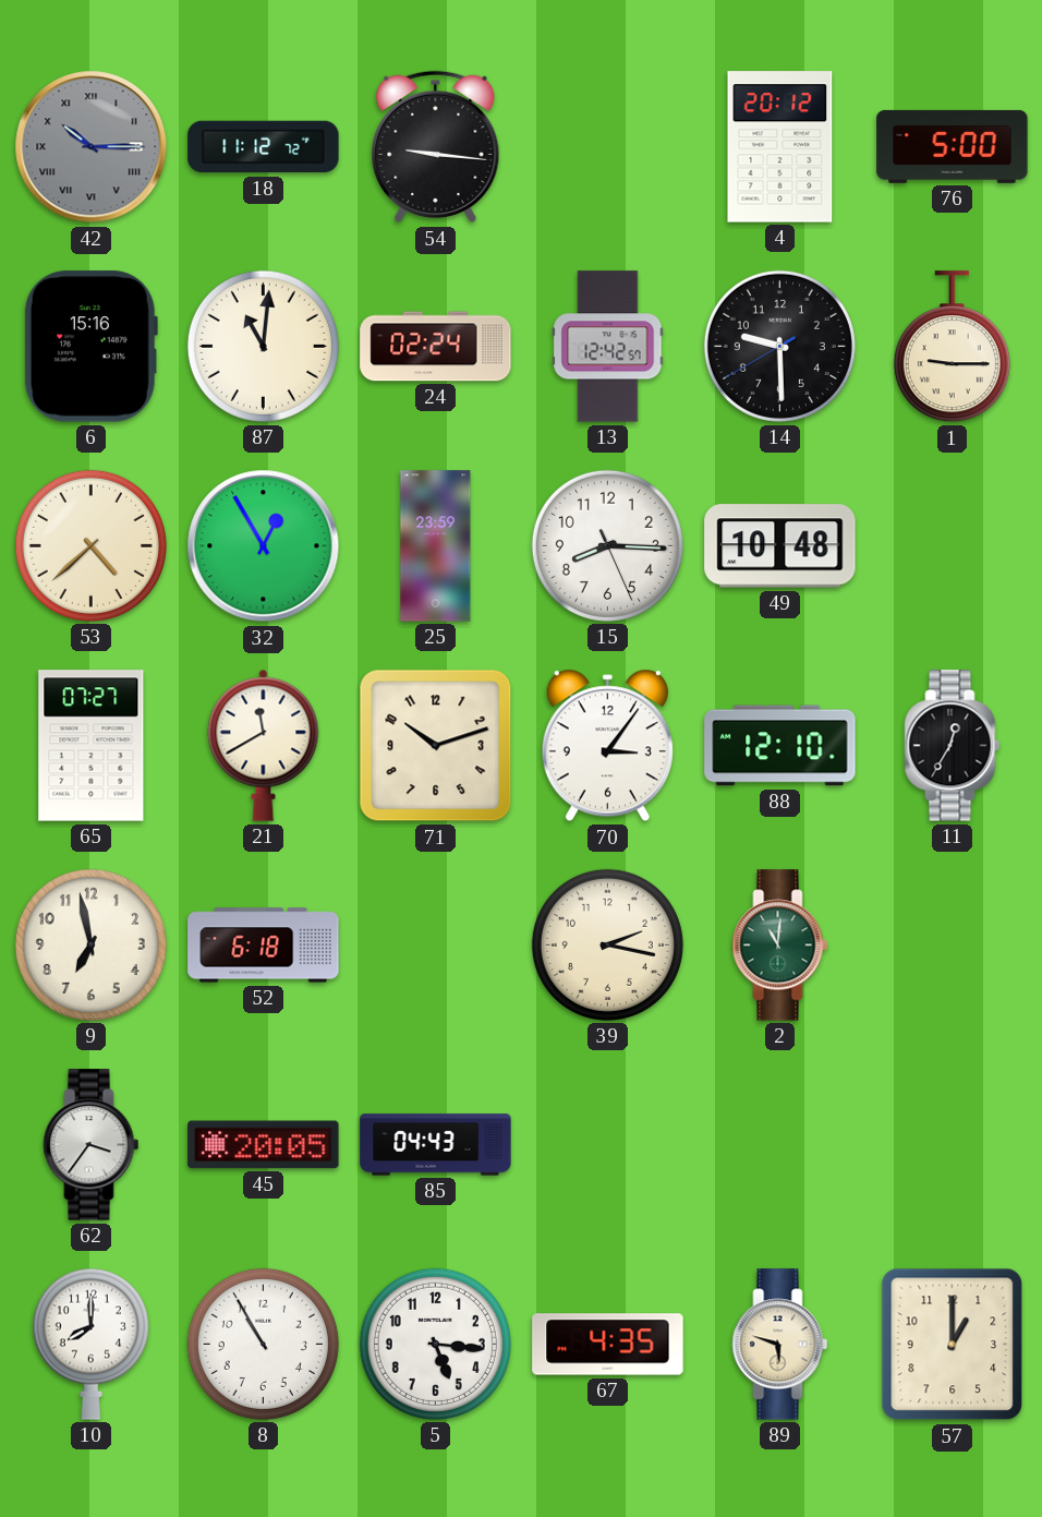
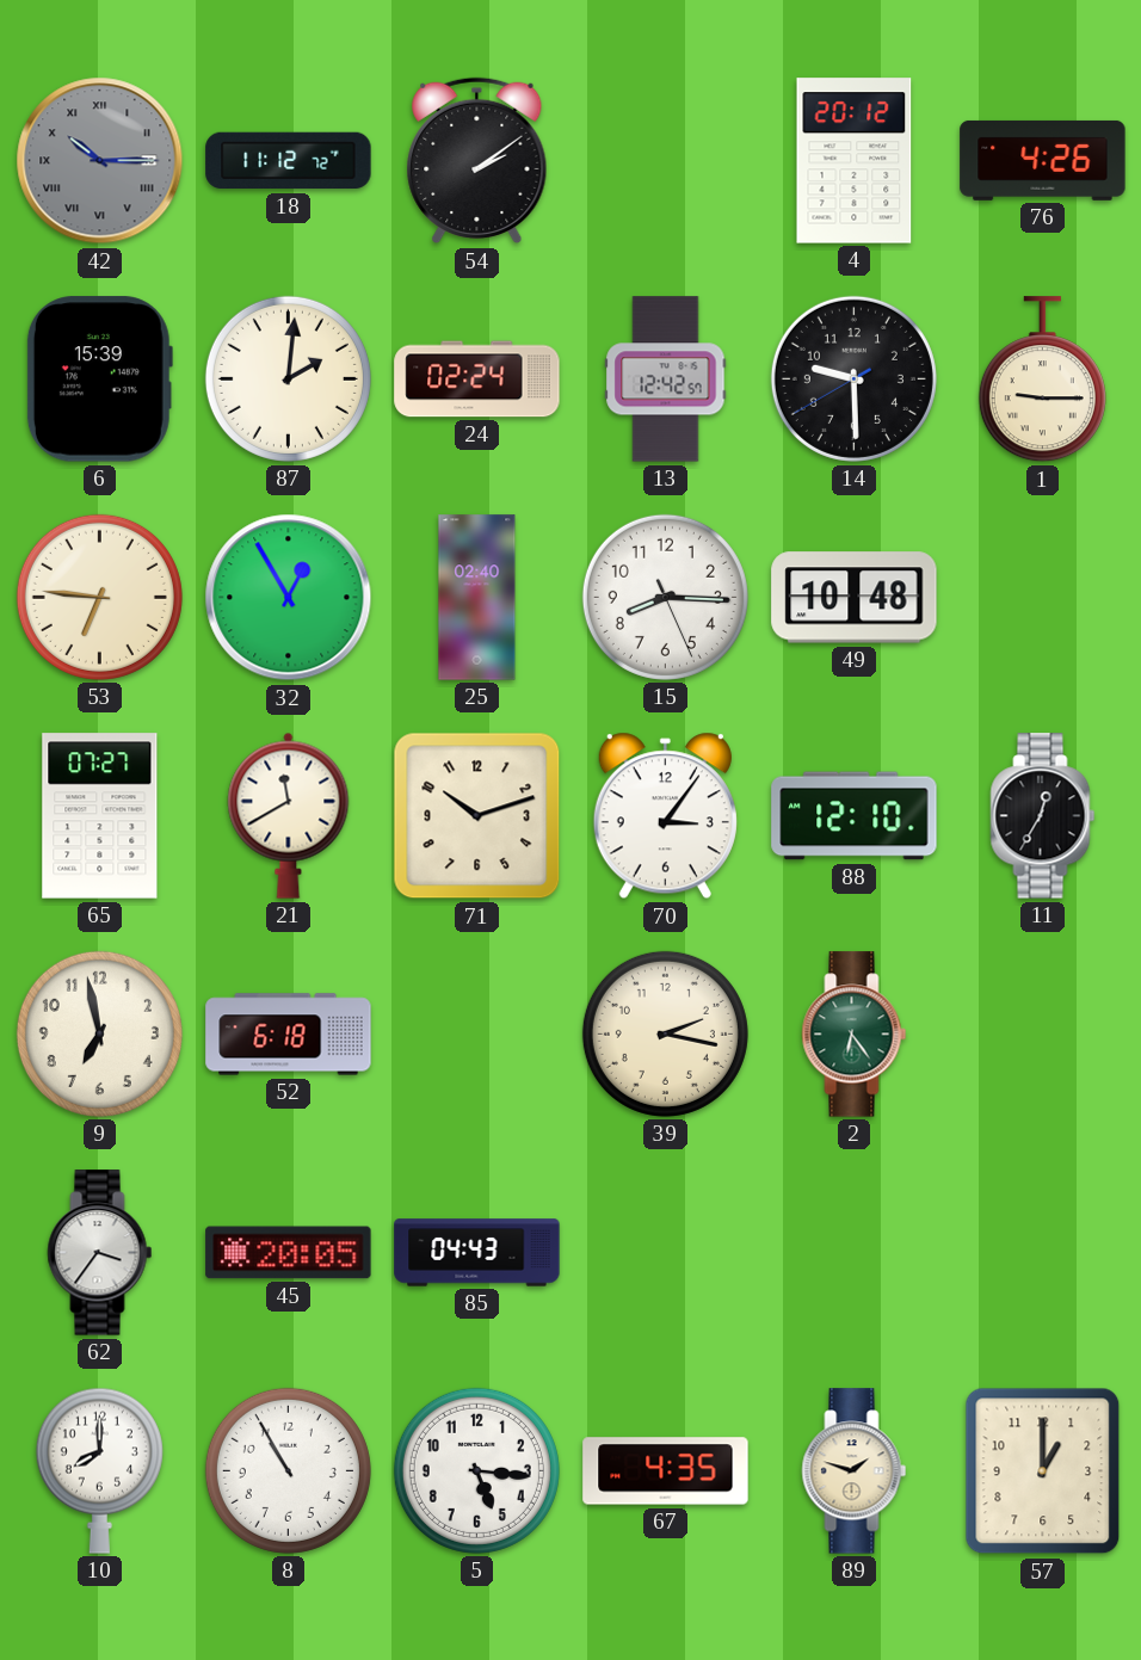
54: 9:16 -> 2:09
76: 5:00 -> 4:26
6: 15:16 -> 15:39
87: 11:01 -> 2:01
53: 4:38 -> 6:46
25: 23:59 -> 02:40
2: 11:01 -> 6:24
89: 5:48 -> 1:48
